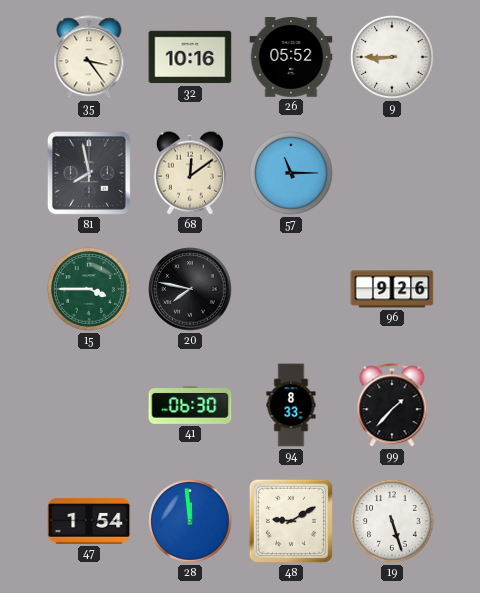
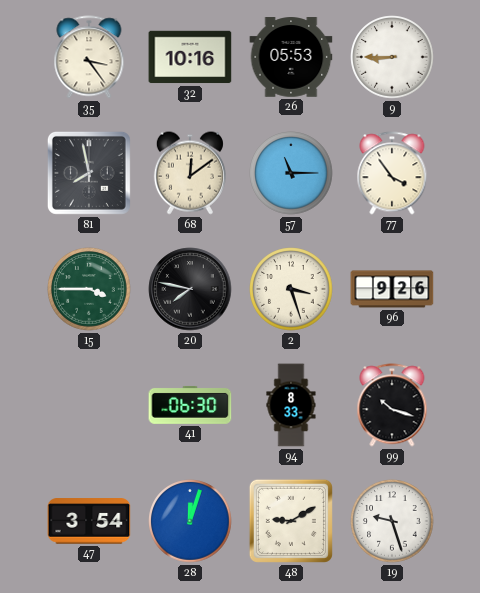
26: 05:52 -> 05:53
77: none -> 3:54
2: none -> 3:27
99: 1:37 -> 10:18
47: 1:54 -> 3:54
28: 11:59 -> 12:03
19: 5:27 -> 9:27
